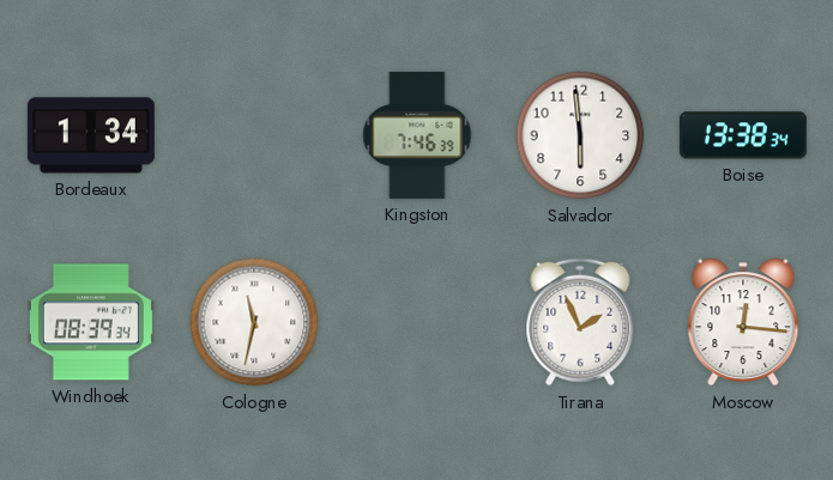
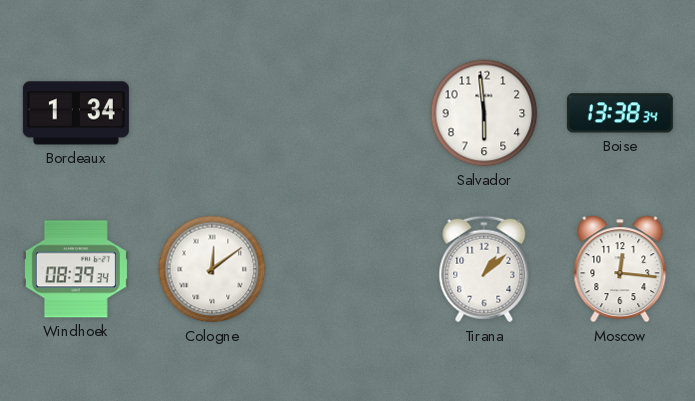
Kingston: 7:46 -> none
Cologne: 11:32 -> 12:09
Tirana: 1:56 -> 1:08
